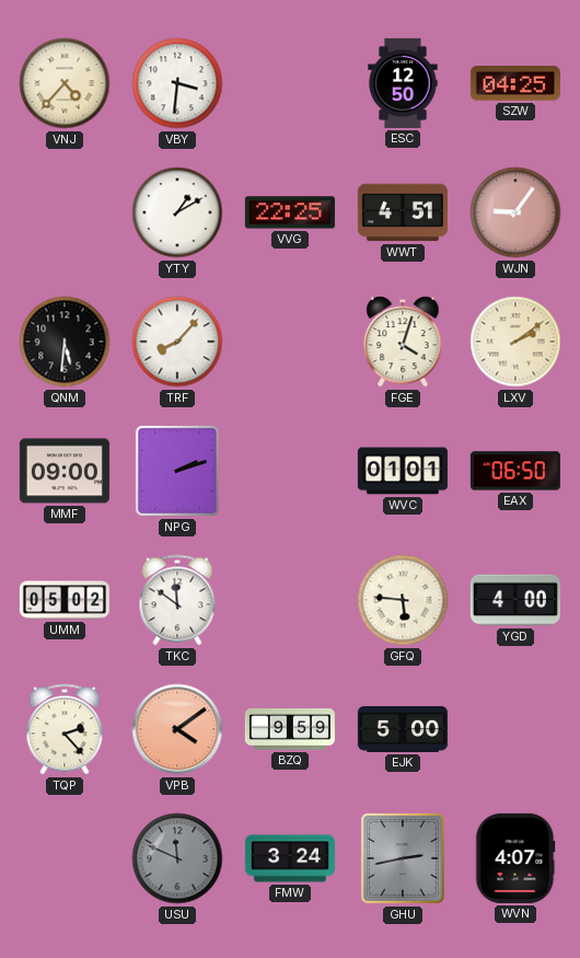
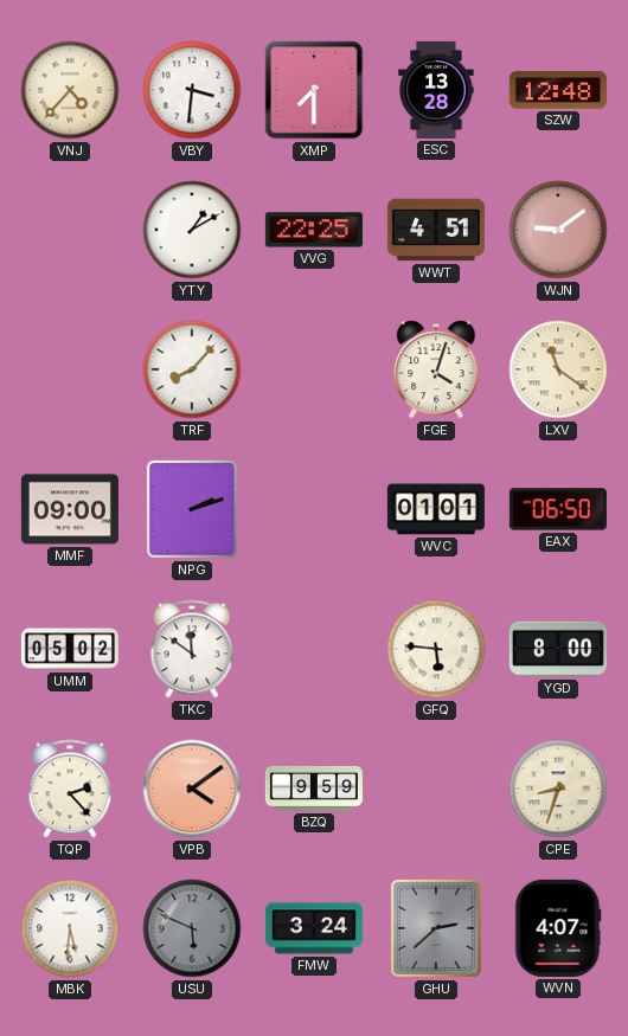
XMP: none -> 7:30
ESC: 12:50 -> 13:28
SZW: 04:25 -> 12:48
WJN: 9:06 -> 9:09
QNM: 5:31 -> none
LXV: 2:09 -> 11:21
YGD: 4:00 -> 8:00
EJK: 5:00 -> none
CPE: none -> 8:33
MBK: none -> 5:31
USU: 11:49 -> 5:49
GHU: 2:43 -> 2:38
